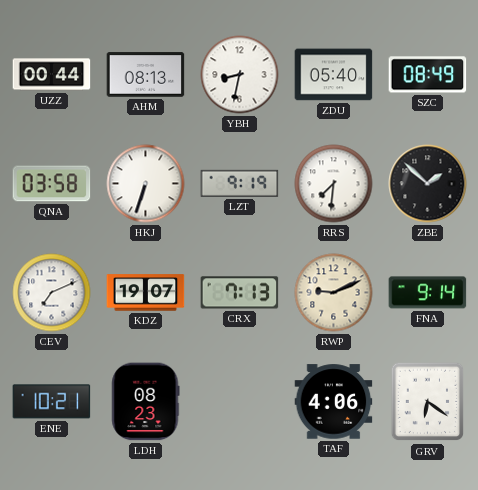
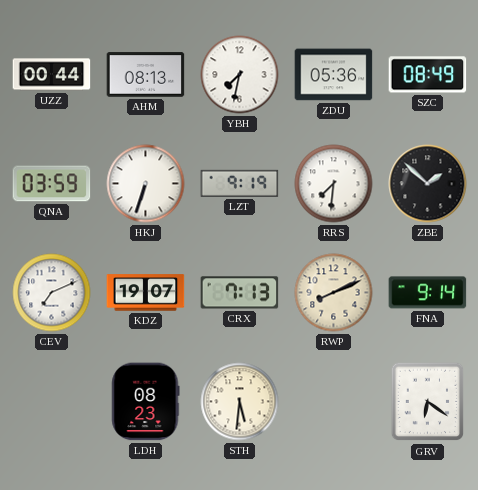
YBH: 8:32 -> 7:32
ZDU: 05:40 -> 05:36
QNA: 03:58 -> 03:59
RWP: 9:11 -> 8:11
ENE: 10:21 -> none
STH: none -> 5:31
TAF: 4:06 -> none
